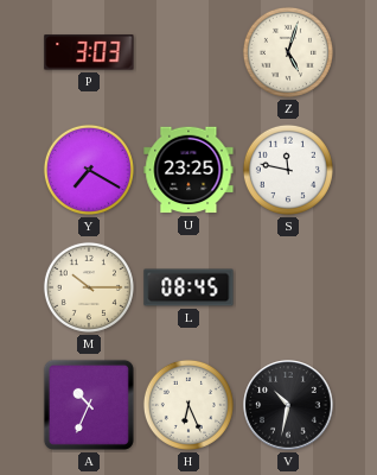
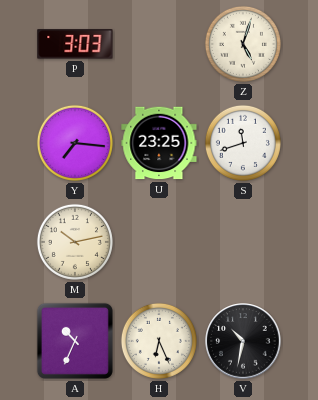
Y: 7:20 -> 7:16
S: 11:47 -> 11:42
M: 10:15 -> 10:13
L: 08:45 -> none
